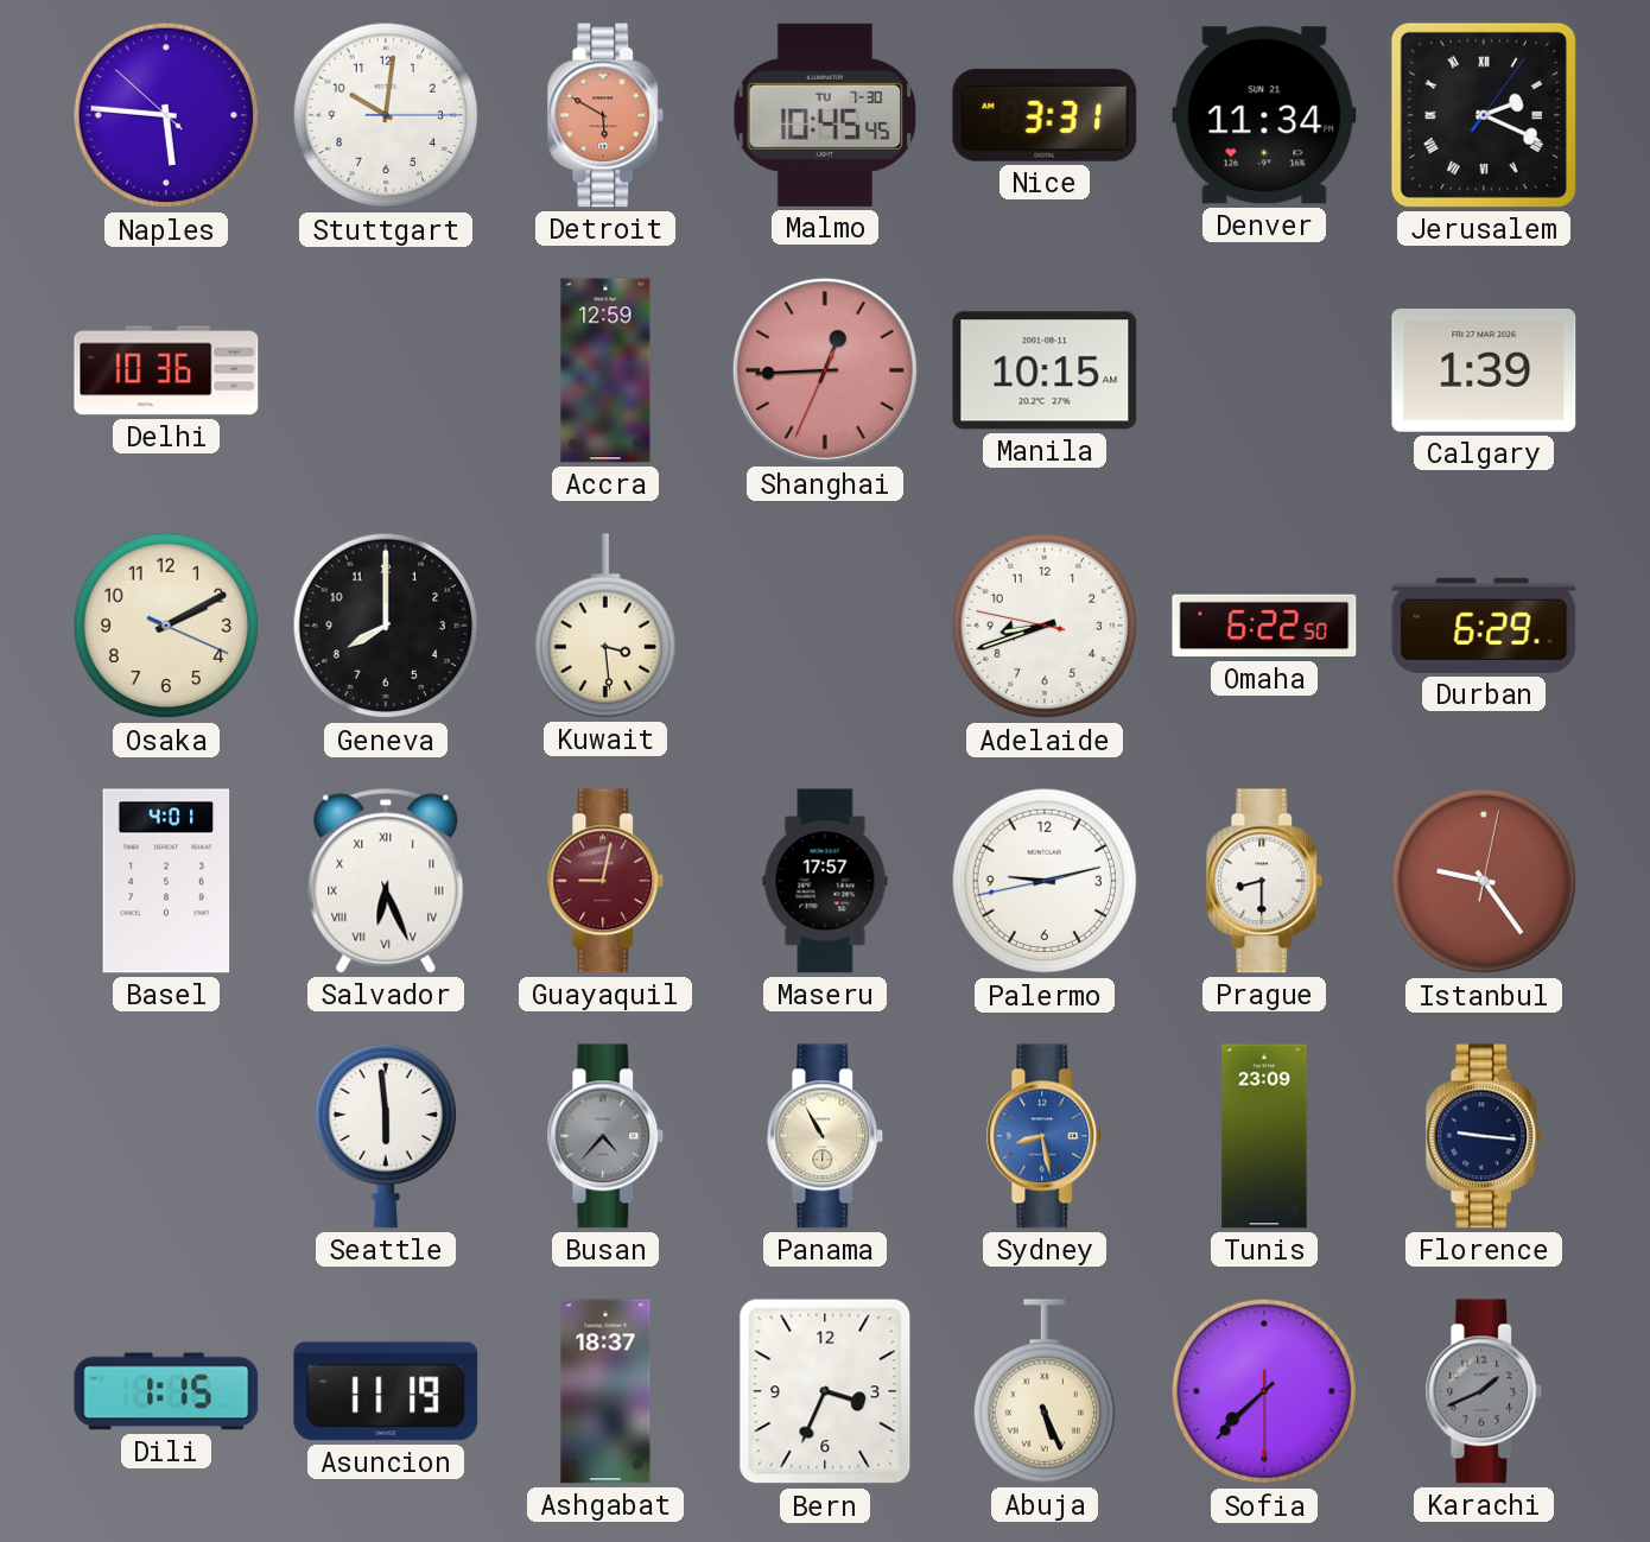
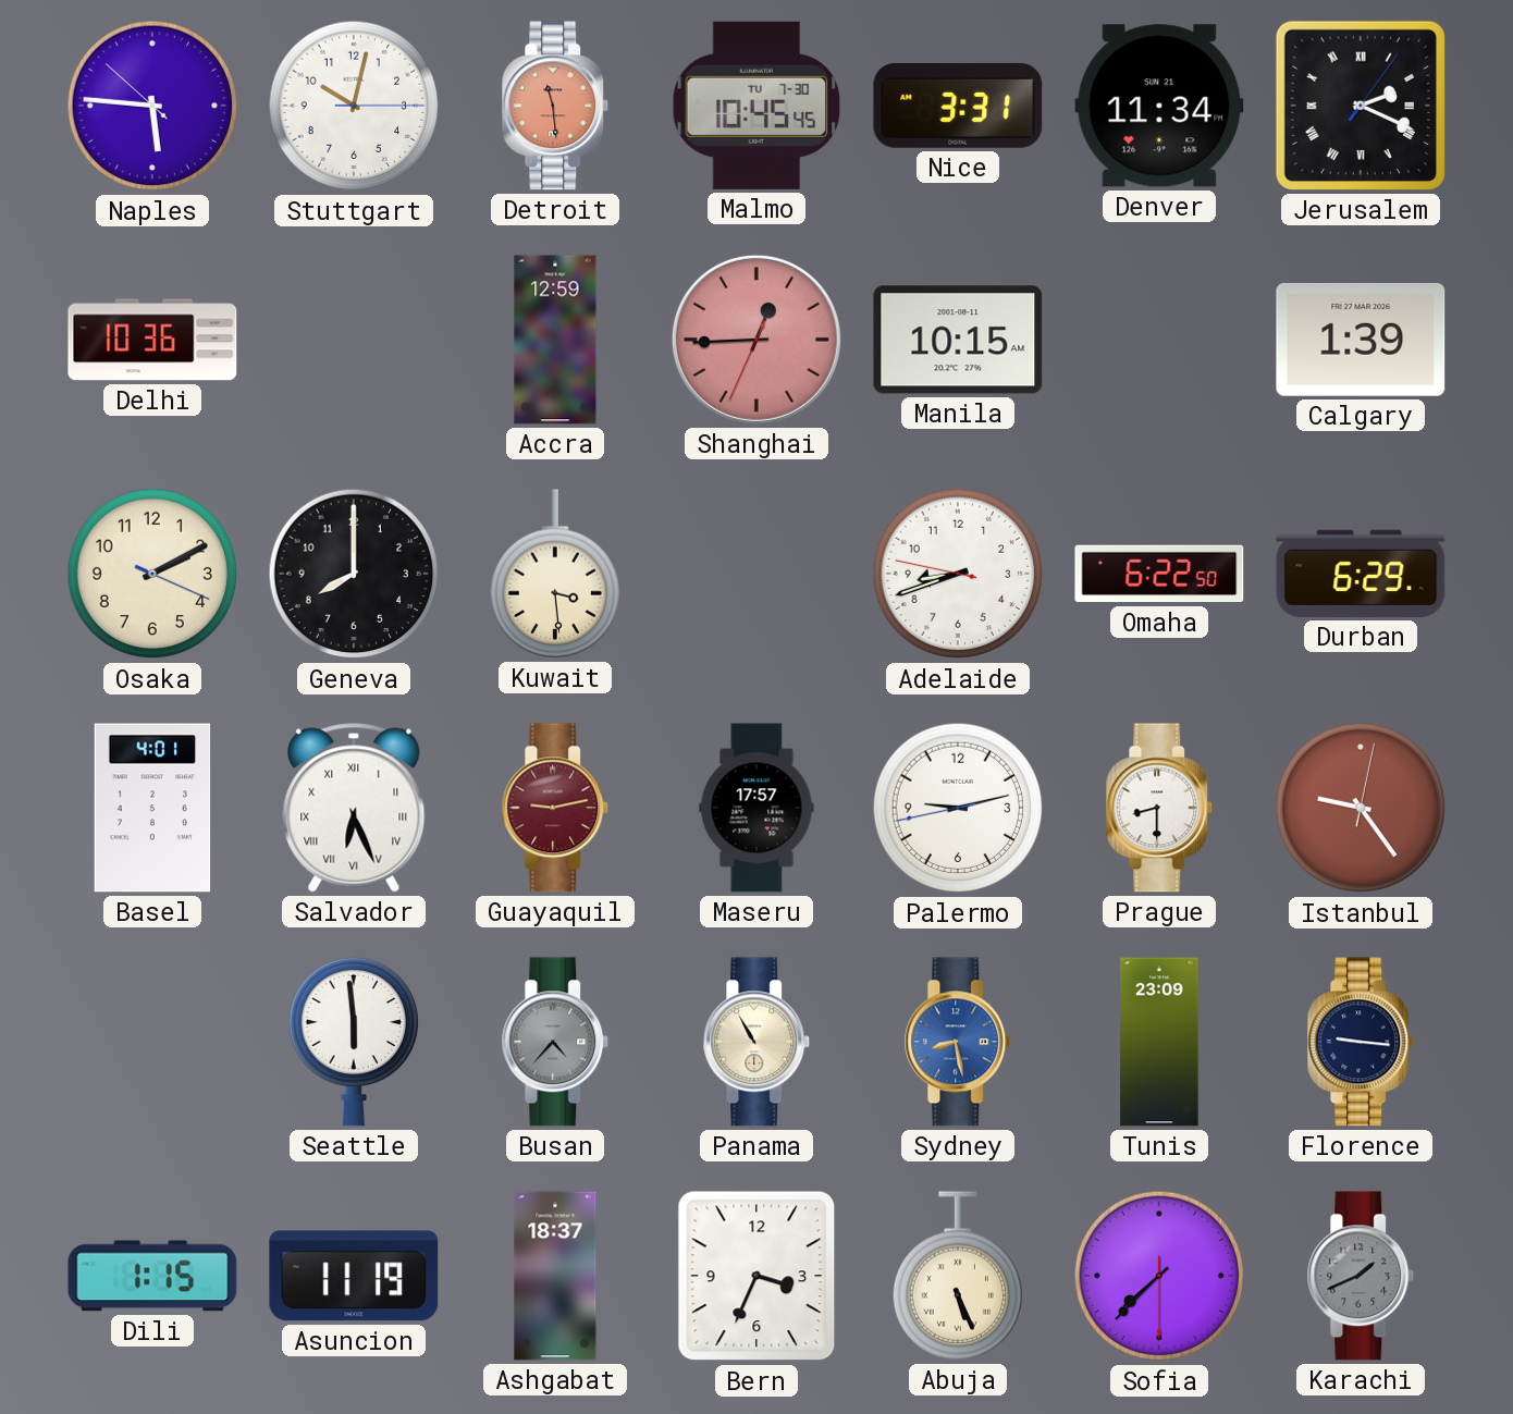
Stuttgart: 10:01 -> 10:02
Detroit: 5:50 -> 11:29
Guayaquil: 9:02 -> 9:13
